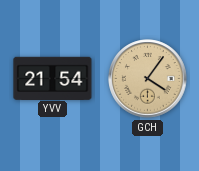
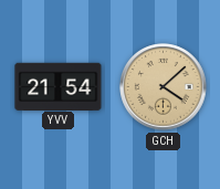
GCH: 4:06 -> 4:08
